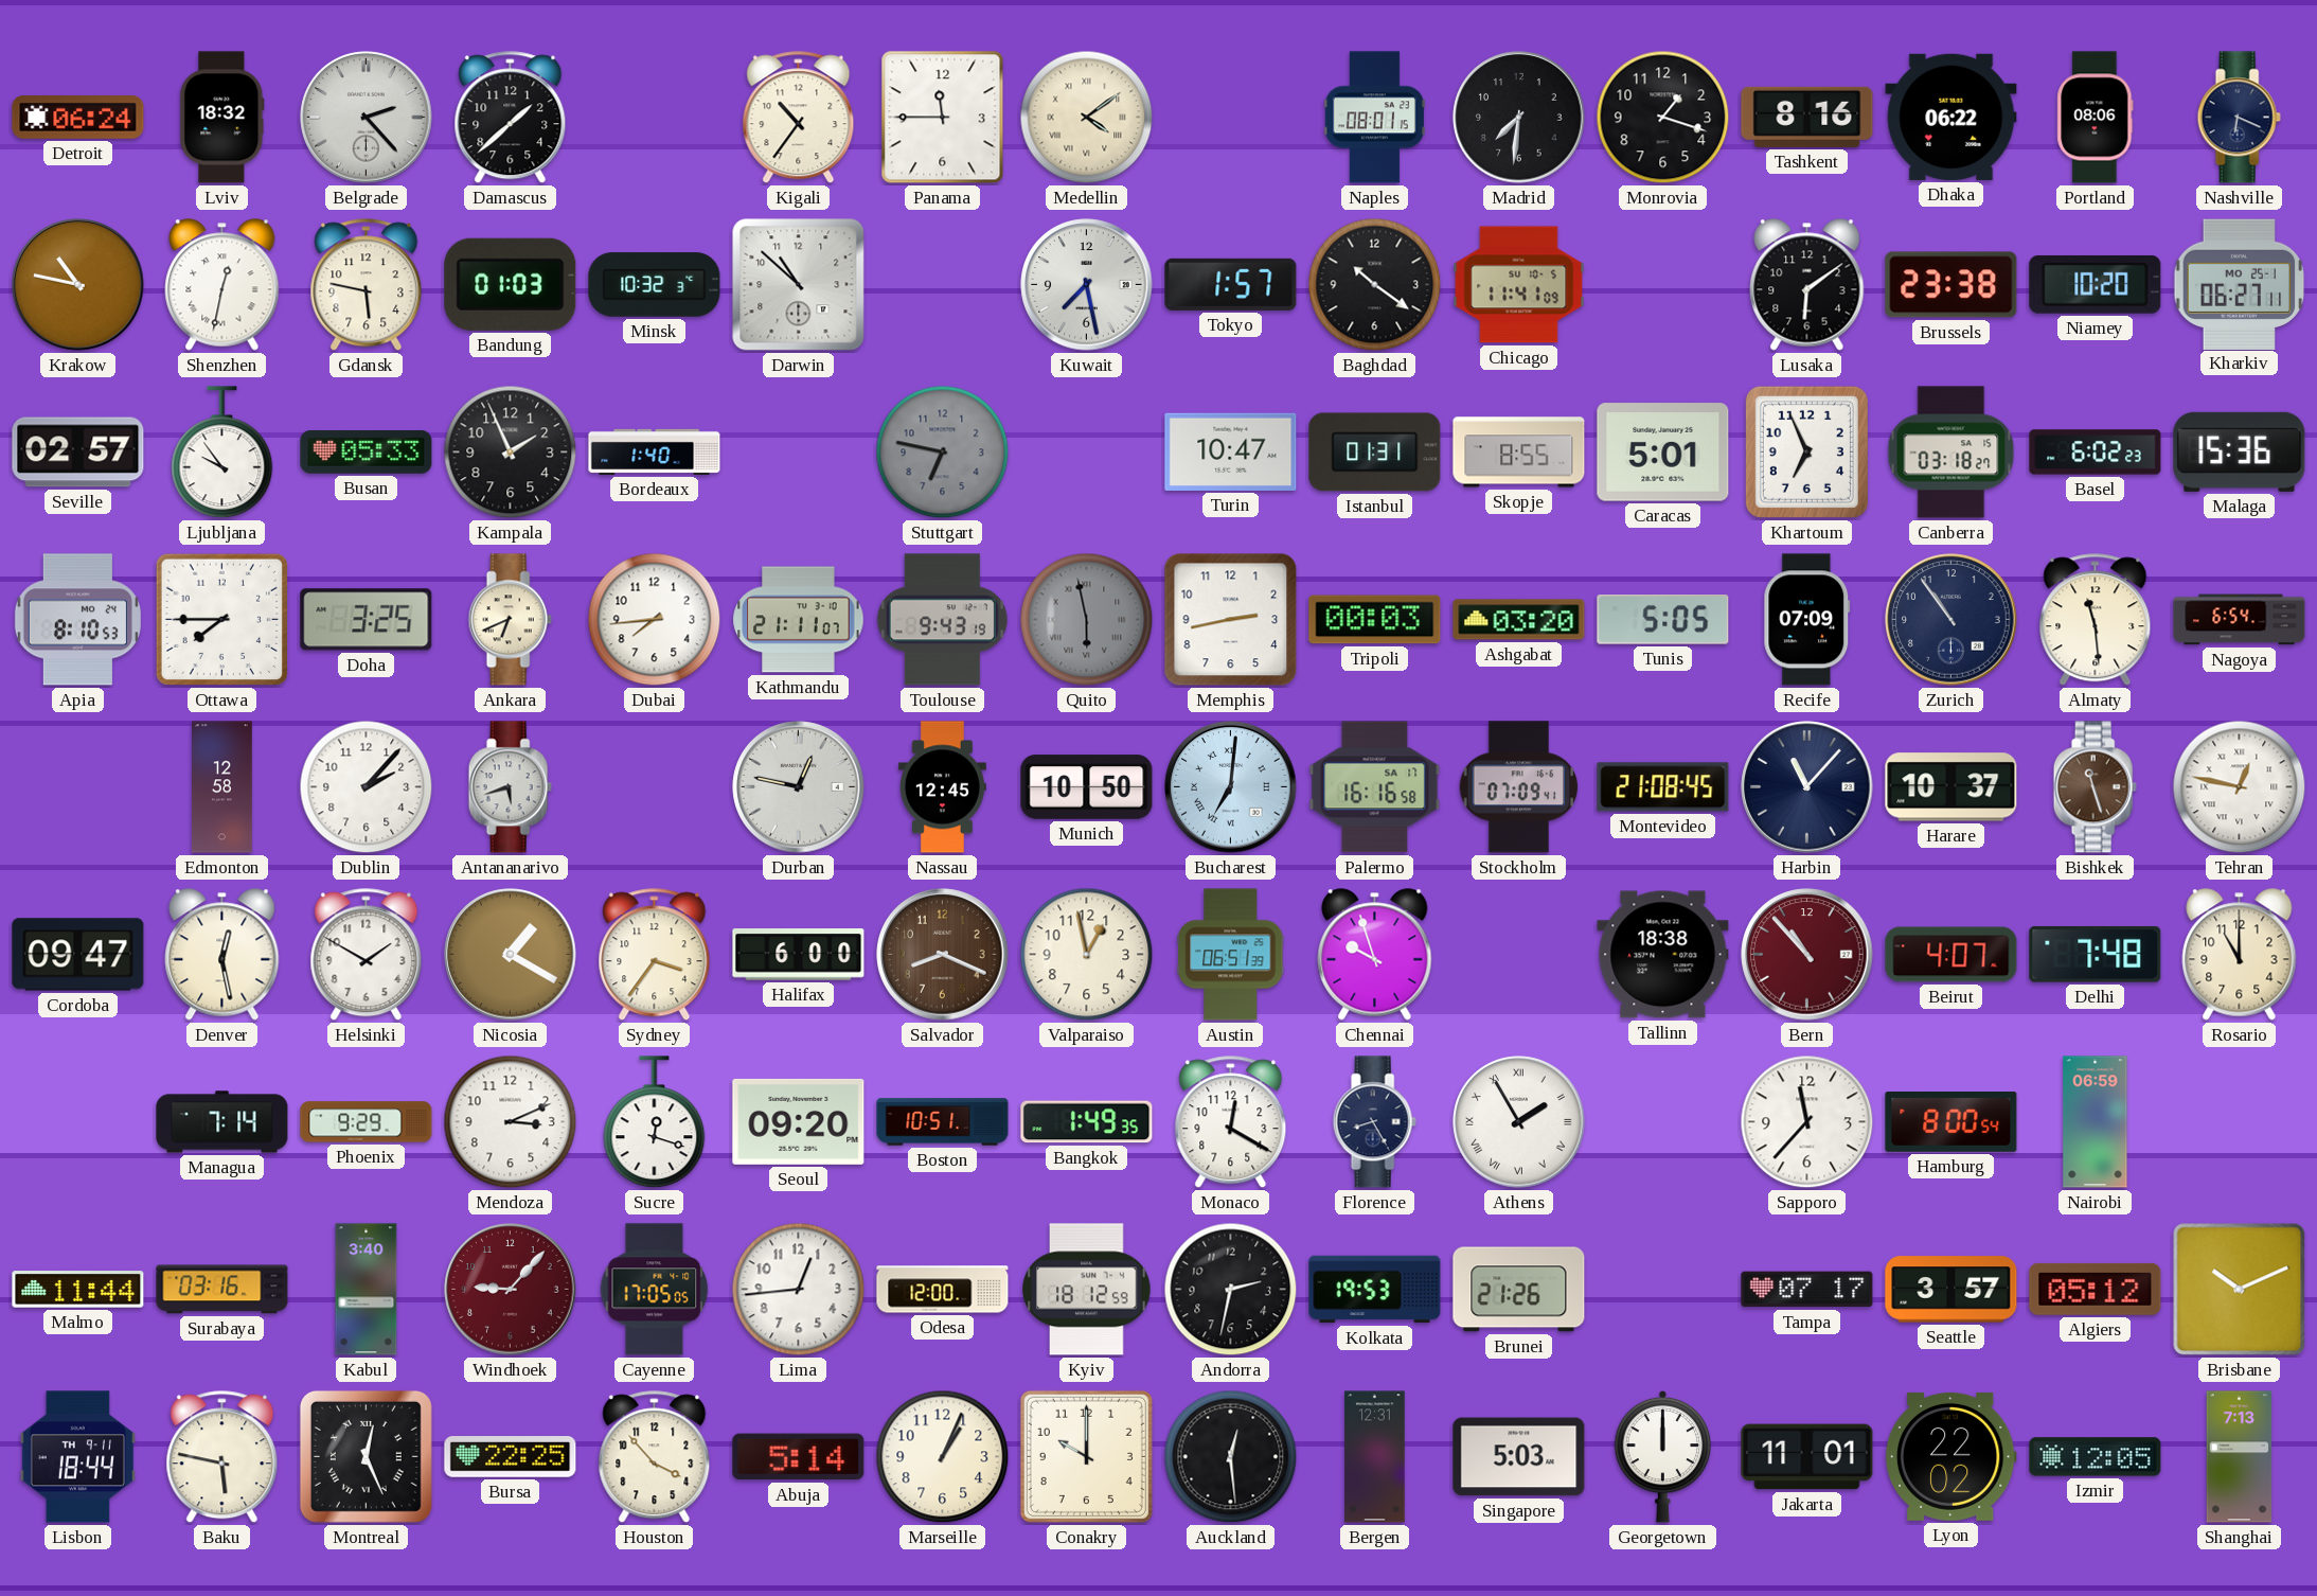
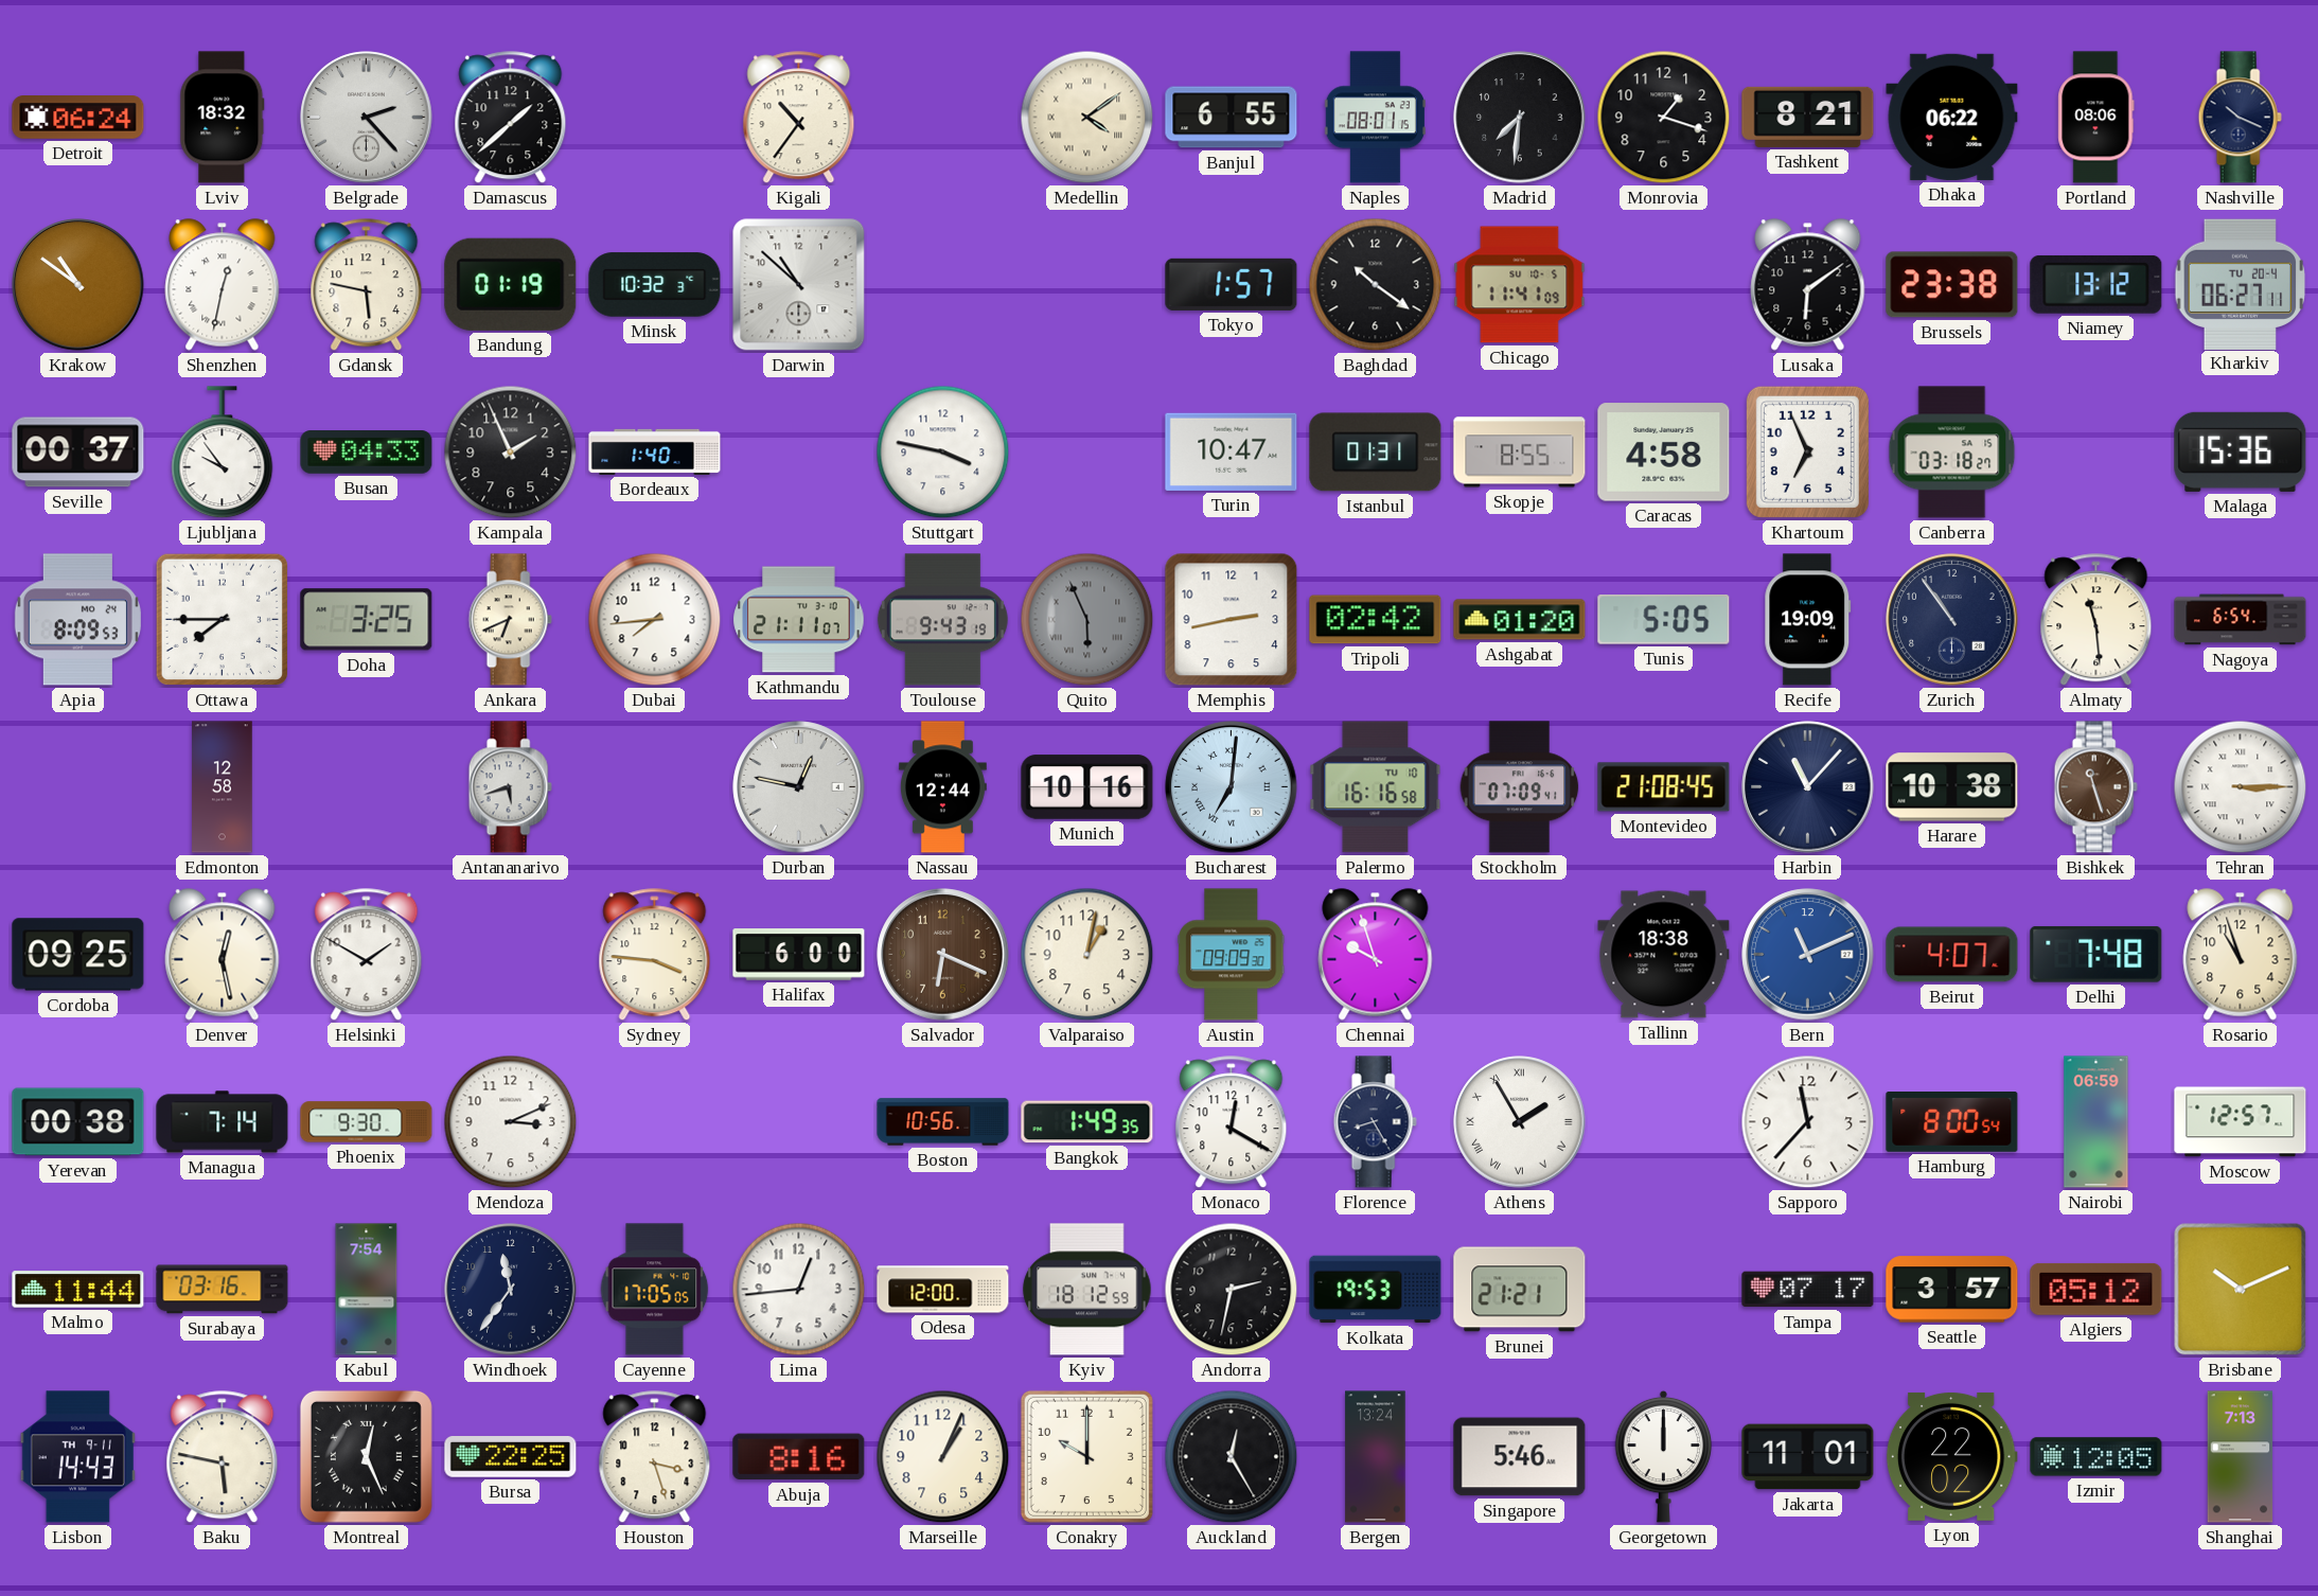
Panama: 11:45 -> none
Banjul: none -> 6:55
Tashkent: 8:16 -> 8:21
Nashville: 6:19 -> 10:19
Krakow: 10:47 -> 10:51
Bandung: 01:03 -> 01:19
Kuwait: 7:28 -> none
Niamey: 10:20 -> 13:12
Kharkiv date: MO 25-1 -> TU 20-4
Seville: 02:57 -> 00:37
Busan: 05:33 -> 04:33
Stuttgart: 6:47 -> 3:47
Stuttgart dial: grey -> white
Caracas: 5:01 -> 4:58
Basel: 6:02 -> none
Apia: 8:10 -> 8:09
Quito: 5:58 -> 5:56
Tripoli: 00:03 -> 02:42
Ashgabat: 03:20 -> 01:20
Recife: 07:09 -> 19:09
Dublin: 2:07 -> none
Nassau: 12:45 -> 12:44
Munich: 10:50 -> 10:16
Palermo date: SA 17 -> TU 10
Harare: 10:37 -> 10:38
Tehran: 12:47 -> 3:15
Cordoba: 09:47 -> 09:25
Nicosia: 1:20 -> none
Sydney: 3:36 -> 3:46
Salvador: 8:19 -> 6:19
Valparaiso: 12:58 -> 1:02
Austin: 06:51 -> 09:09
Bern: 10:53 -> 11:11
Bern dial: burgundy -> blue
Rosario: 11:00 -> 10:57
Yerevan: none -> 00:38
Phoenix: 9:29 -> 9:30
Sucre: 12:18 -> none
Seoul: 09:20 -> none
Boston: 10:51 -> 10:56
Moscow: none -> 12:57
Kabul: 3:40 -> 7:54
Windhoek: 9:07 -> 11:36
Windhoek dial: burgundy -> navy
Brunei: 21:26 -> 21:21
Lisbon: 18:44 -> 14:43
Houston: 3:53 -> 3:27
Abuja: 5:14 -> 8:16
Auckland: 12:29 -> 12:25
Bergen: 12:31 -> 13:24
Singapore: 5:03 -> 5:46
